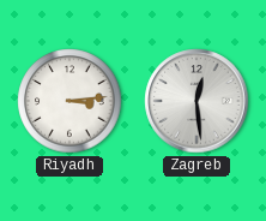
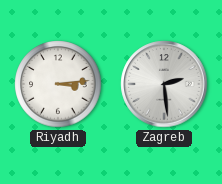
Zagreb: 12:29 -> 2:29
